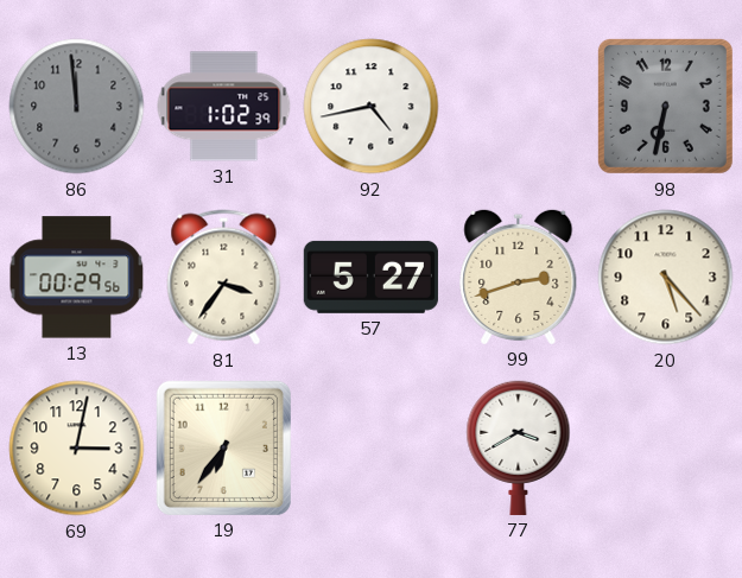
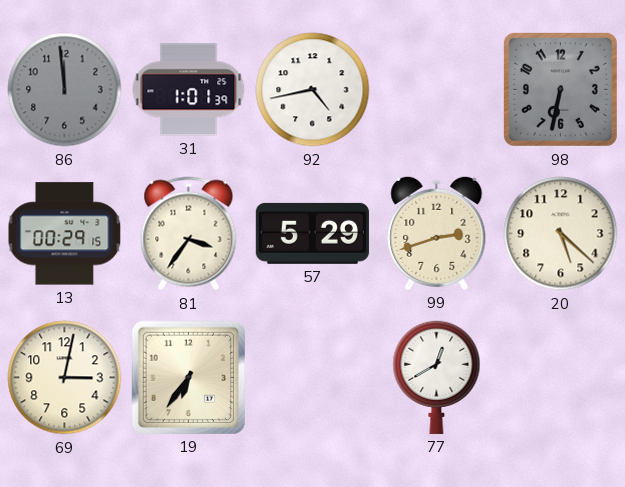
31: 1:02 -> 1:01
13: 00:29:56 -> 00:29:15
57: 5:27 -> 5:29
20: 5:23 -> 5:22
77: 3:40 -> 12:40
